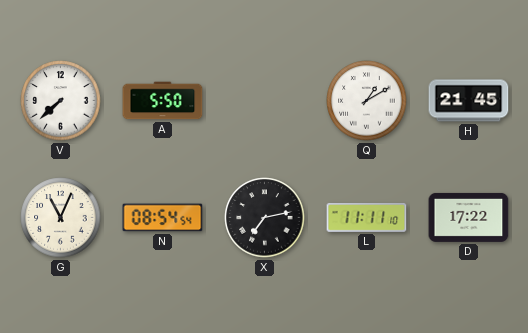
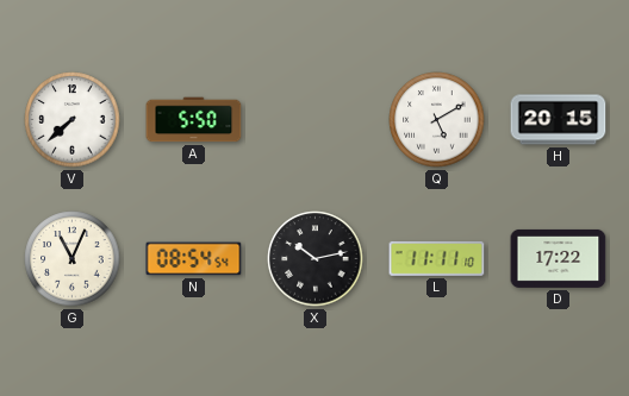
Q: 1:10 -> 5:10
H: 21:45 -> 20:15
X: 7:13 -> 10:13
